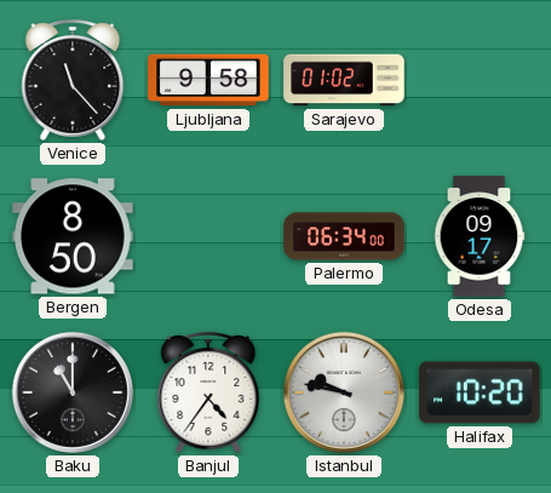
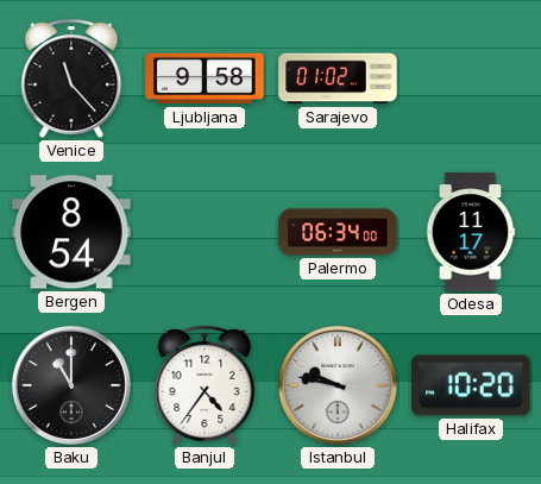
Bergen: 8:50 -> 8:54
Odesa: 09:17 -> 11:17
